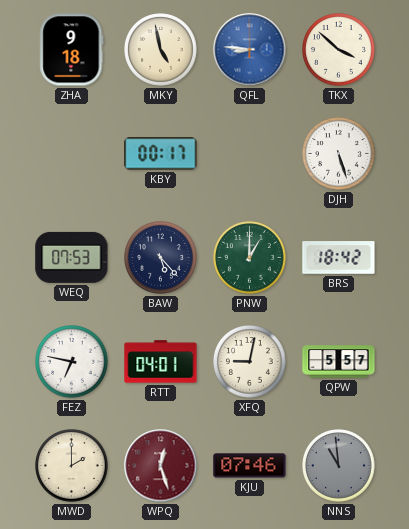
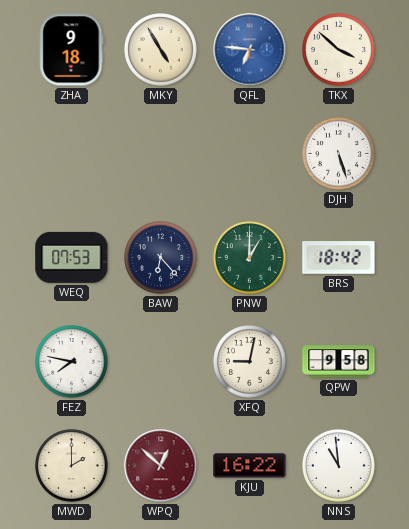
MKY: 4:58 -> 4:55
QFL: 8:46 -> 6:46
KBY: 00:17 -> none
BAW: 5:23 -> 6:23
FEZ: 6:47 -> 7:47
RTT: 04:01 -> none
QPW: 5:57 -> 9:58
WPQ: 12:27 -> 12:52
KJU: 07:46 -> 16:22
NNS dial: grey -> white
